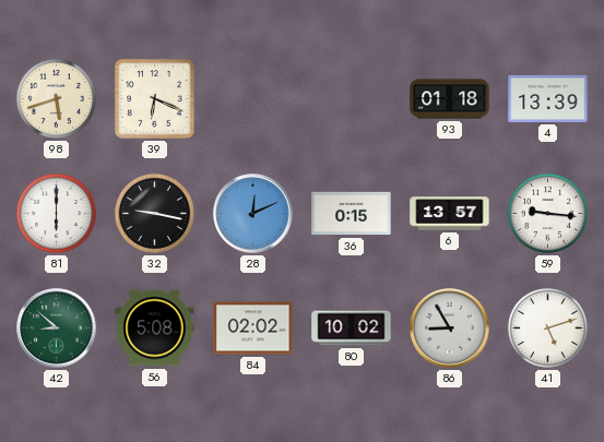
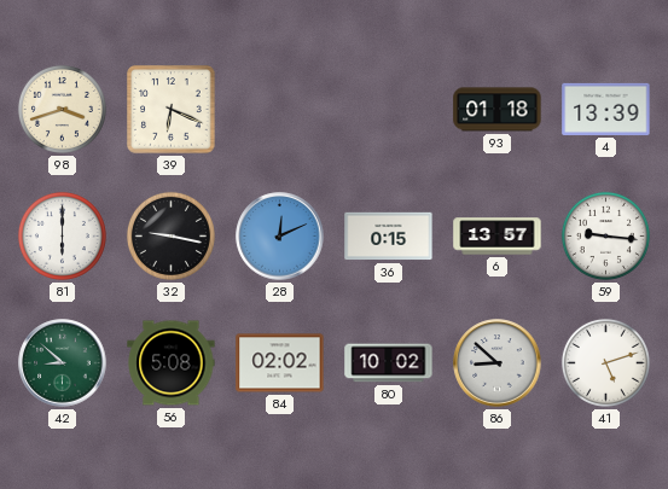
98: 5:42 -> 3:42
86: 8:55 -> 8:52
